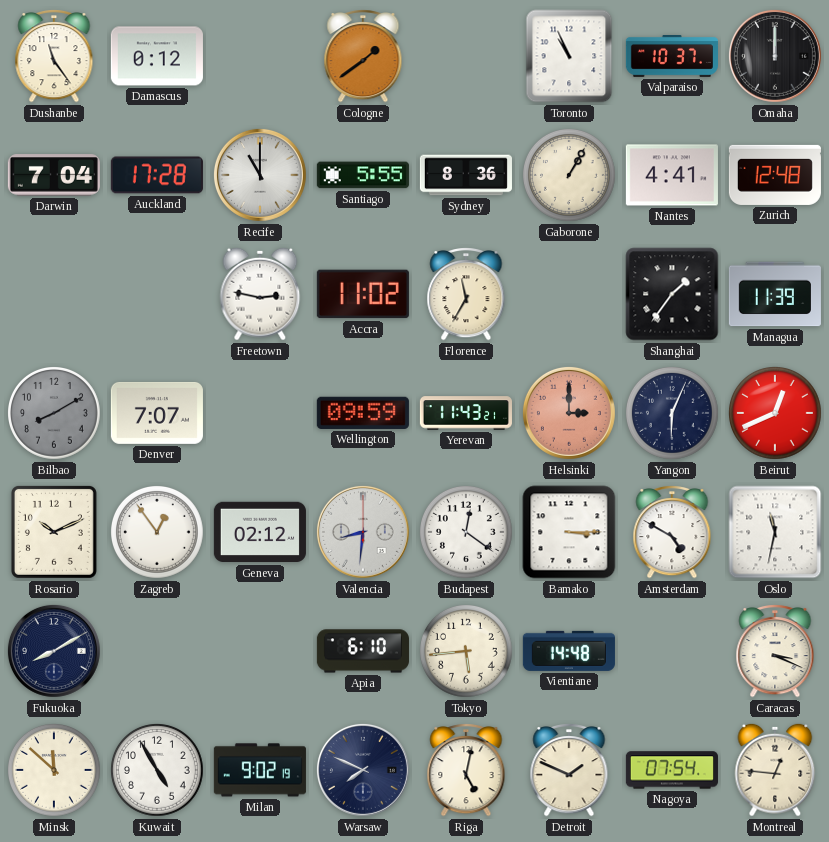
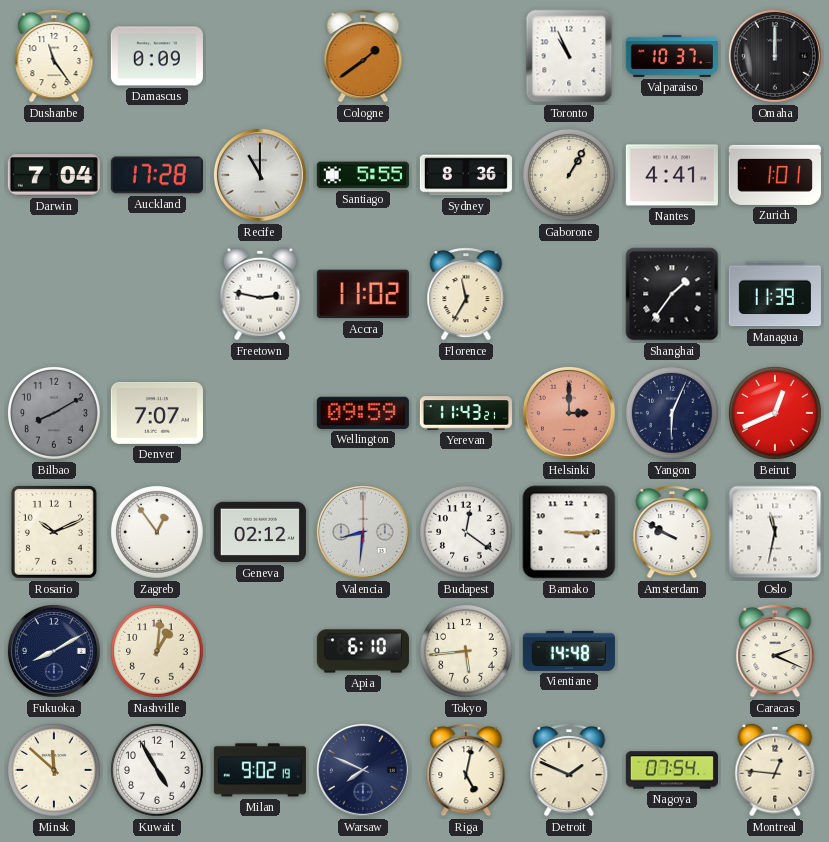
Damascus: 0:12 -> 0:09
Zurich: 12:48 -> 1:01
Amsterdam: 4:50 -> 9:50
Nashville: none -> 1:01
Caracas: 3:19 -> 2:19
